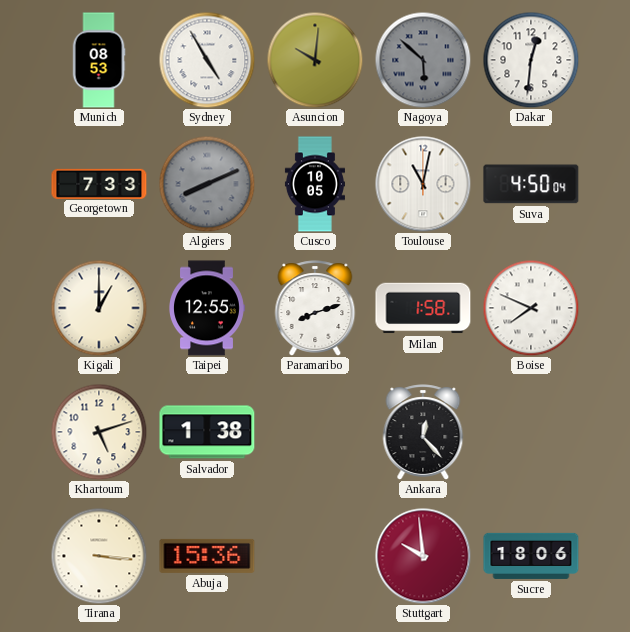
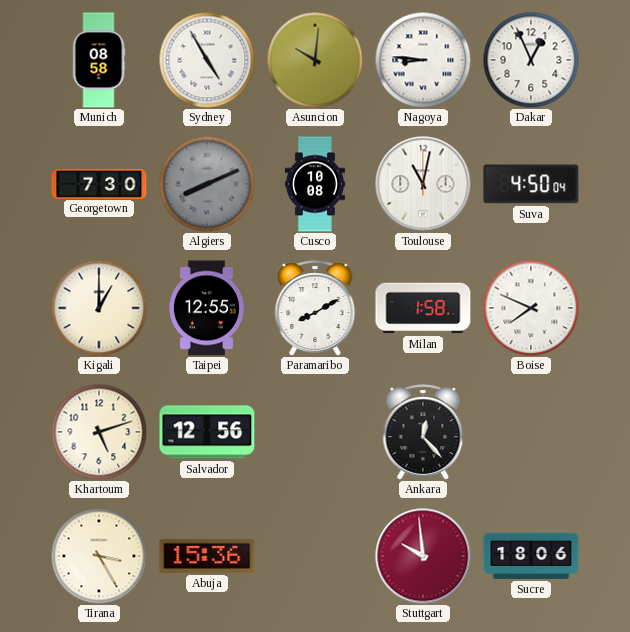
Munich: 08:53 -> 08:58
Nagoya: 5:52 -> 8:46
Nagoya dial: grey -> white
Dakar: 12:31 -> 12:56
Georgetown: 7:33 -> 7:30
Cusco: 10:05 -> 10:08
Paramaribo: 8:12 -> 8:10
Salvador: 1:38 -> 12:56
Tirana: 3:16 -> 3:25
